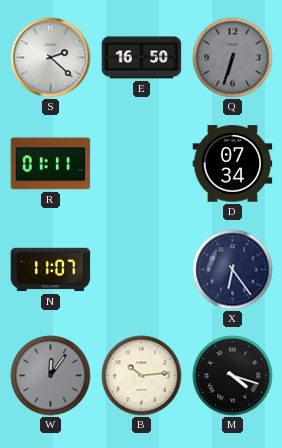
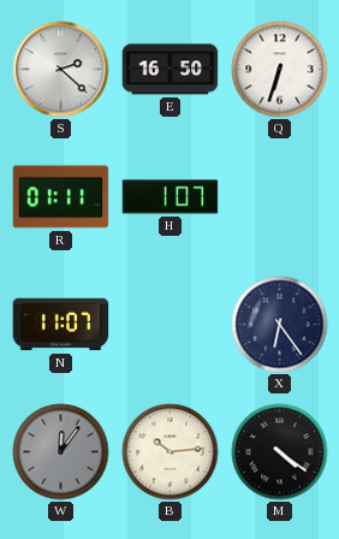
Q dial: grey -> white
H: none -> 1:07
D: 07:34 -> none
M: 4:18 -> 4:21
